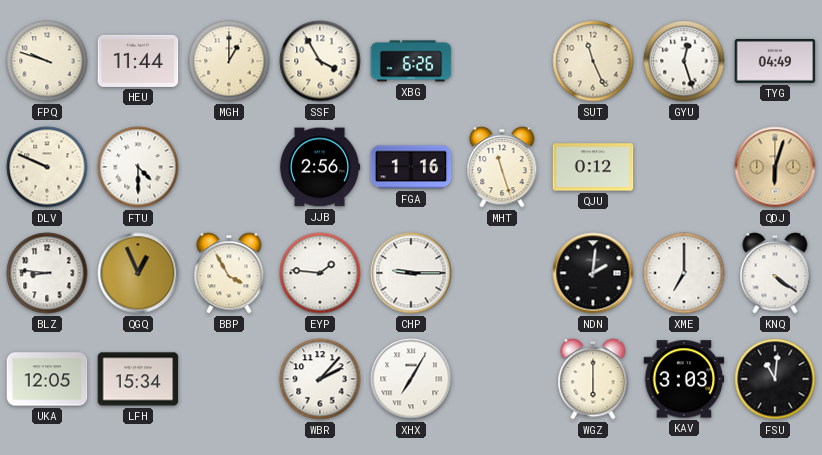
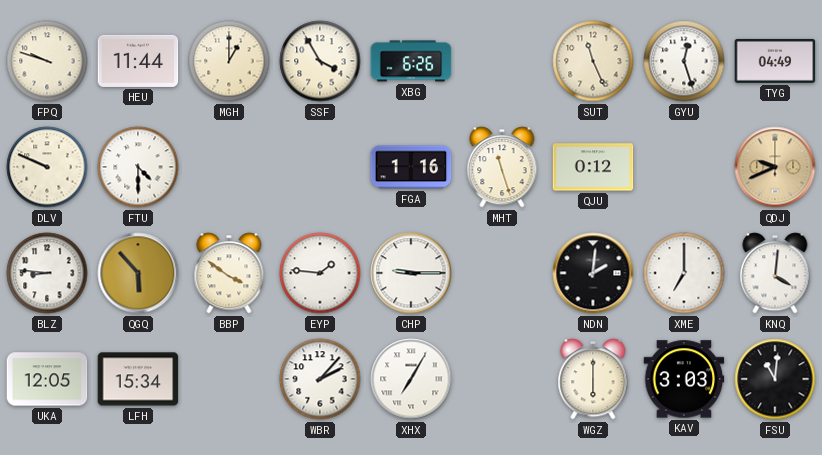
JJB: 2:56 -> none
QDJ: 6:03 -> 9:41
QGQ: 12:56 -> 5:53
BBP: 3:55 -> 3:51
KNQ: 4:21 -> 4:01
